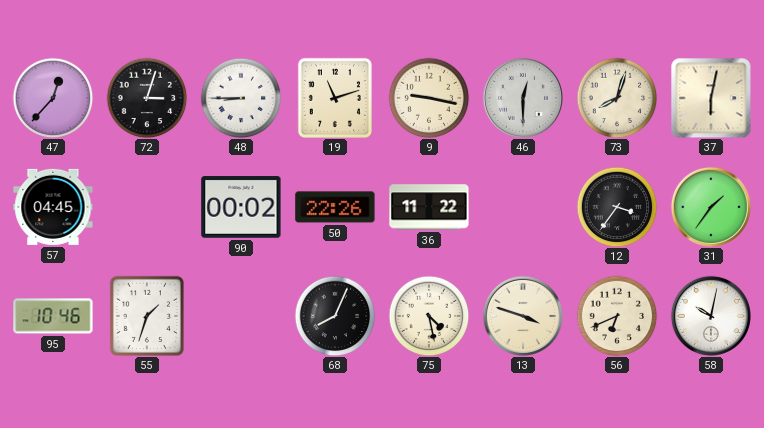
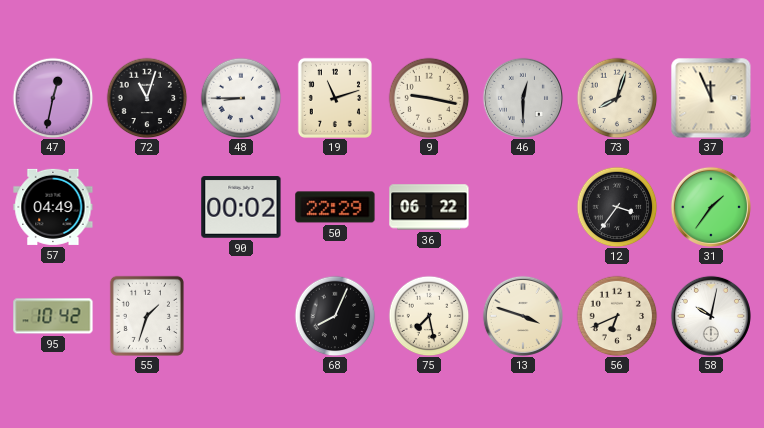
47: 12:37 -> 12:32
72: 3:03 -> 11:03
37: 6:02 -> 11:56
57: 04:45 -> 04:49
50: 22:26 -> 22:29
36: 11:22 -> 06:22
95: 10:46 -> 10:42
75: 4:28 -> 7:28
